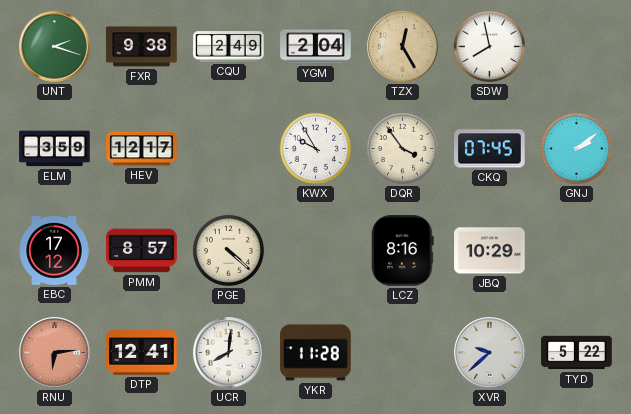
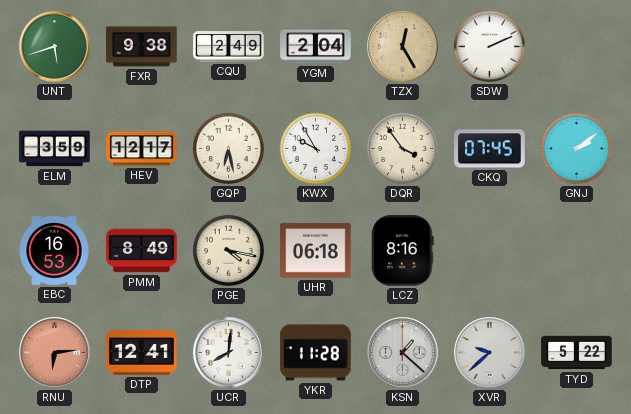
UNT: 2:18 -> 5:42
SDW: 7:58 -> 2:11
GQP: none -> 6:28
EBC: 17:12 -> 16:53
PMM: 8:57 -> 8:49
PGE: 4:22 -> 4:17
UHR: none -> 06:18
JBQ: 10:29 -> none
KSN: none -> 1:22
